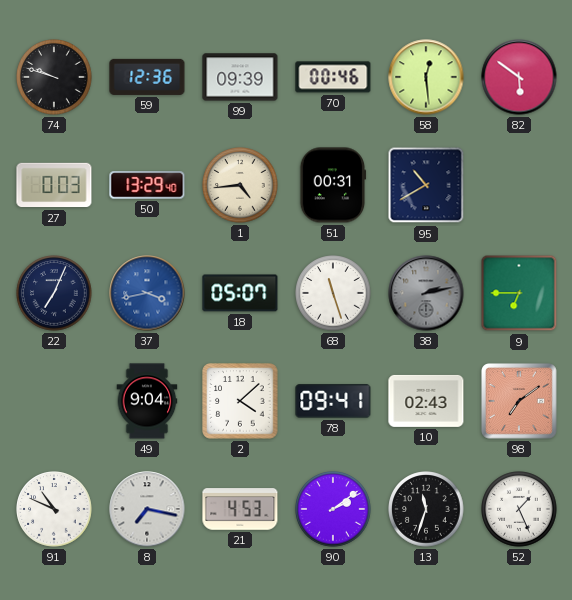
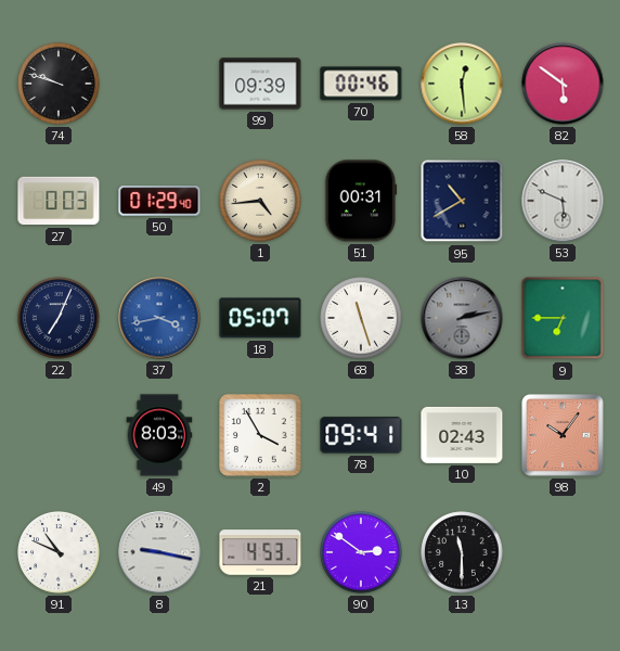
59: 12:36 -> none
50: 13:29 -> 01:29
53: none -> 5:49
49: 9:04 -> 8:03
2: 4:08 -> 3:55
98: 7:09 -> 10:06
8: 7:17 -> 9:17
90: 2:09 -> 2:51
13: 11:33 -> 11:30
52: 1:26 -> none
